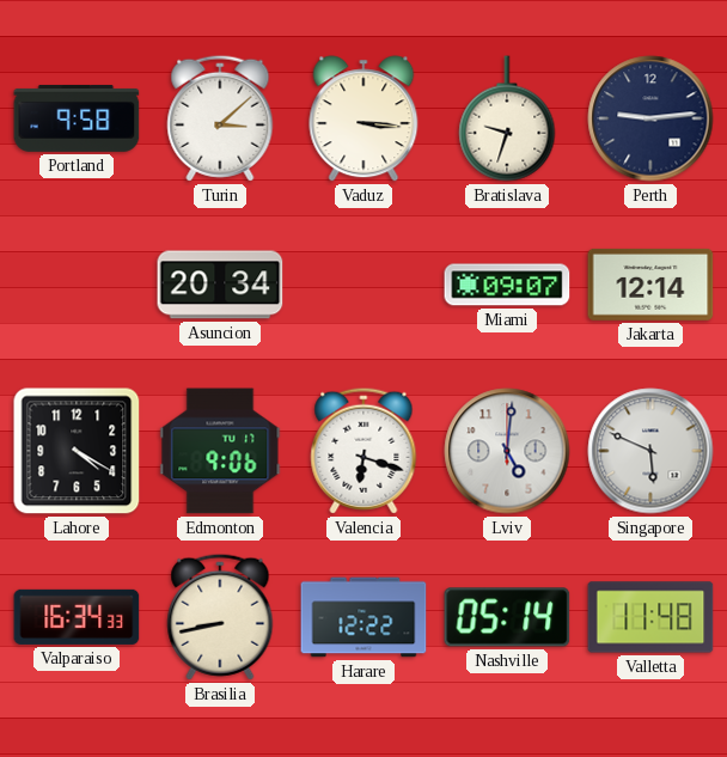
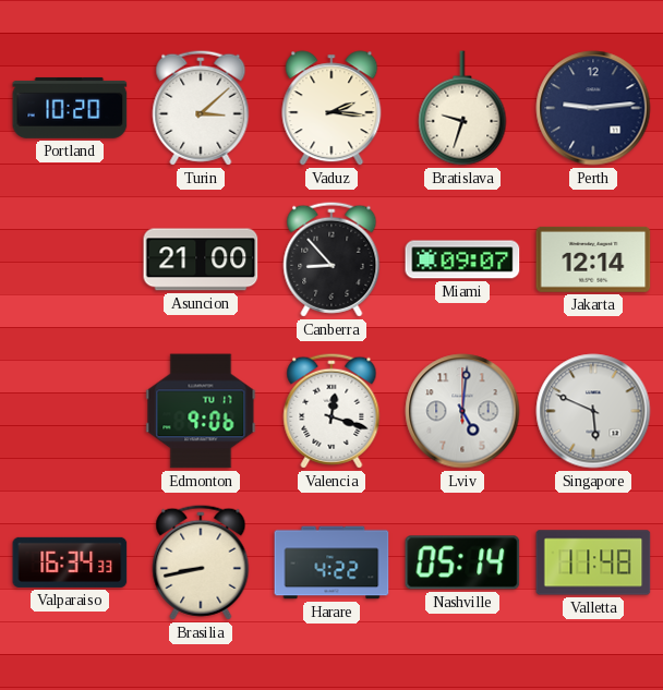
Portland: 9:58 -> 10:20
Vaduz: 3:16 -> 2:16
Asuncion: 20:34 -> 21:00
Canberra: none -> 8:53
Lahore: 4:20 -> none
Valencia: 6:18 -> 12:18
Harare: 12:22 -> 4:22
